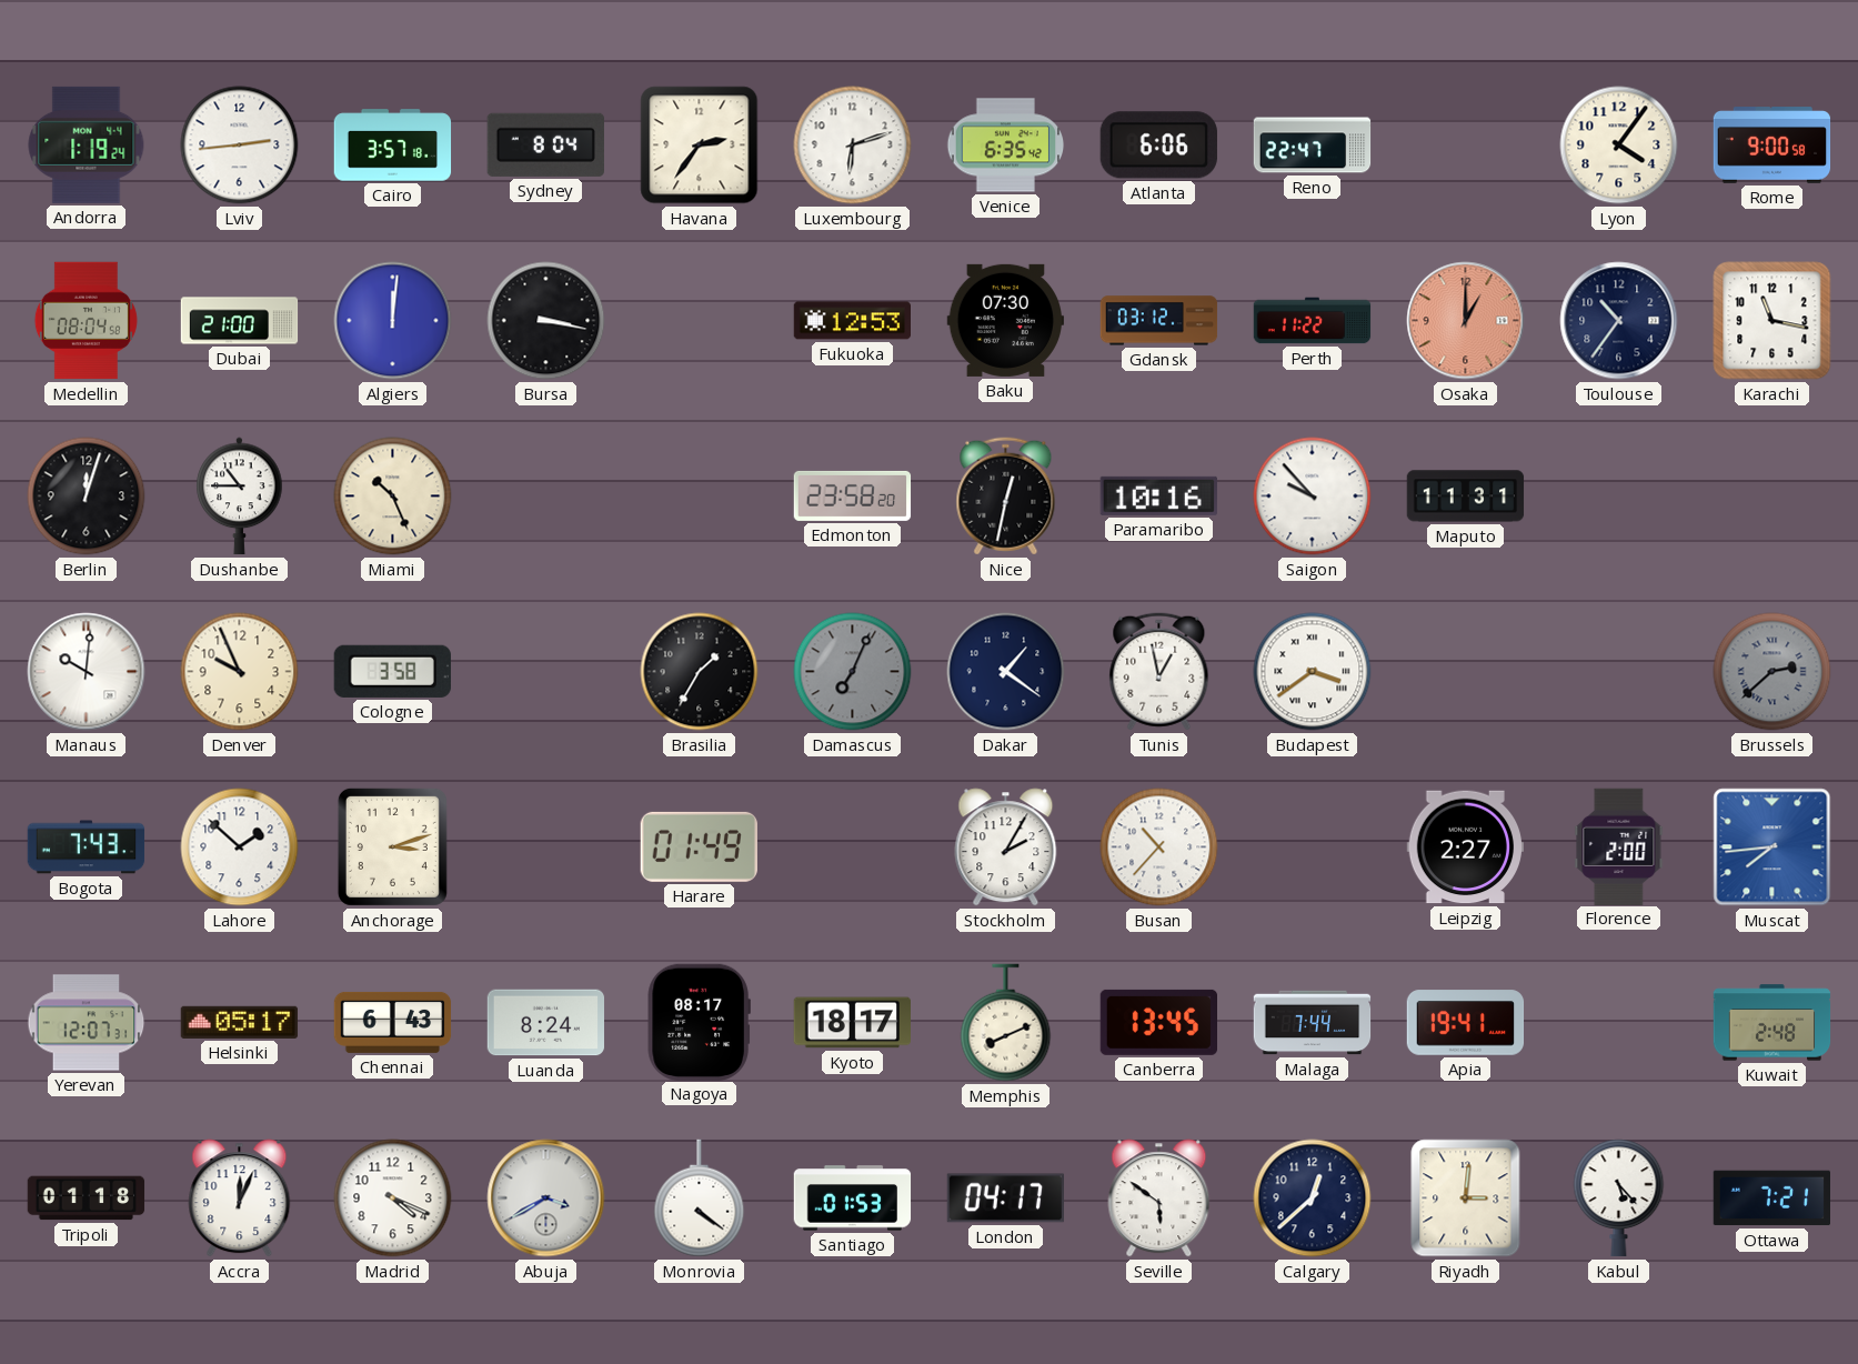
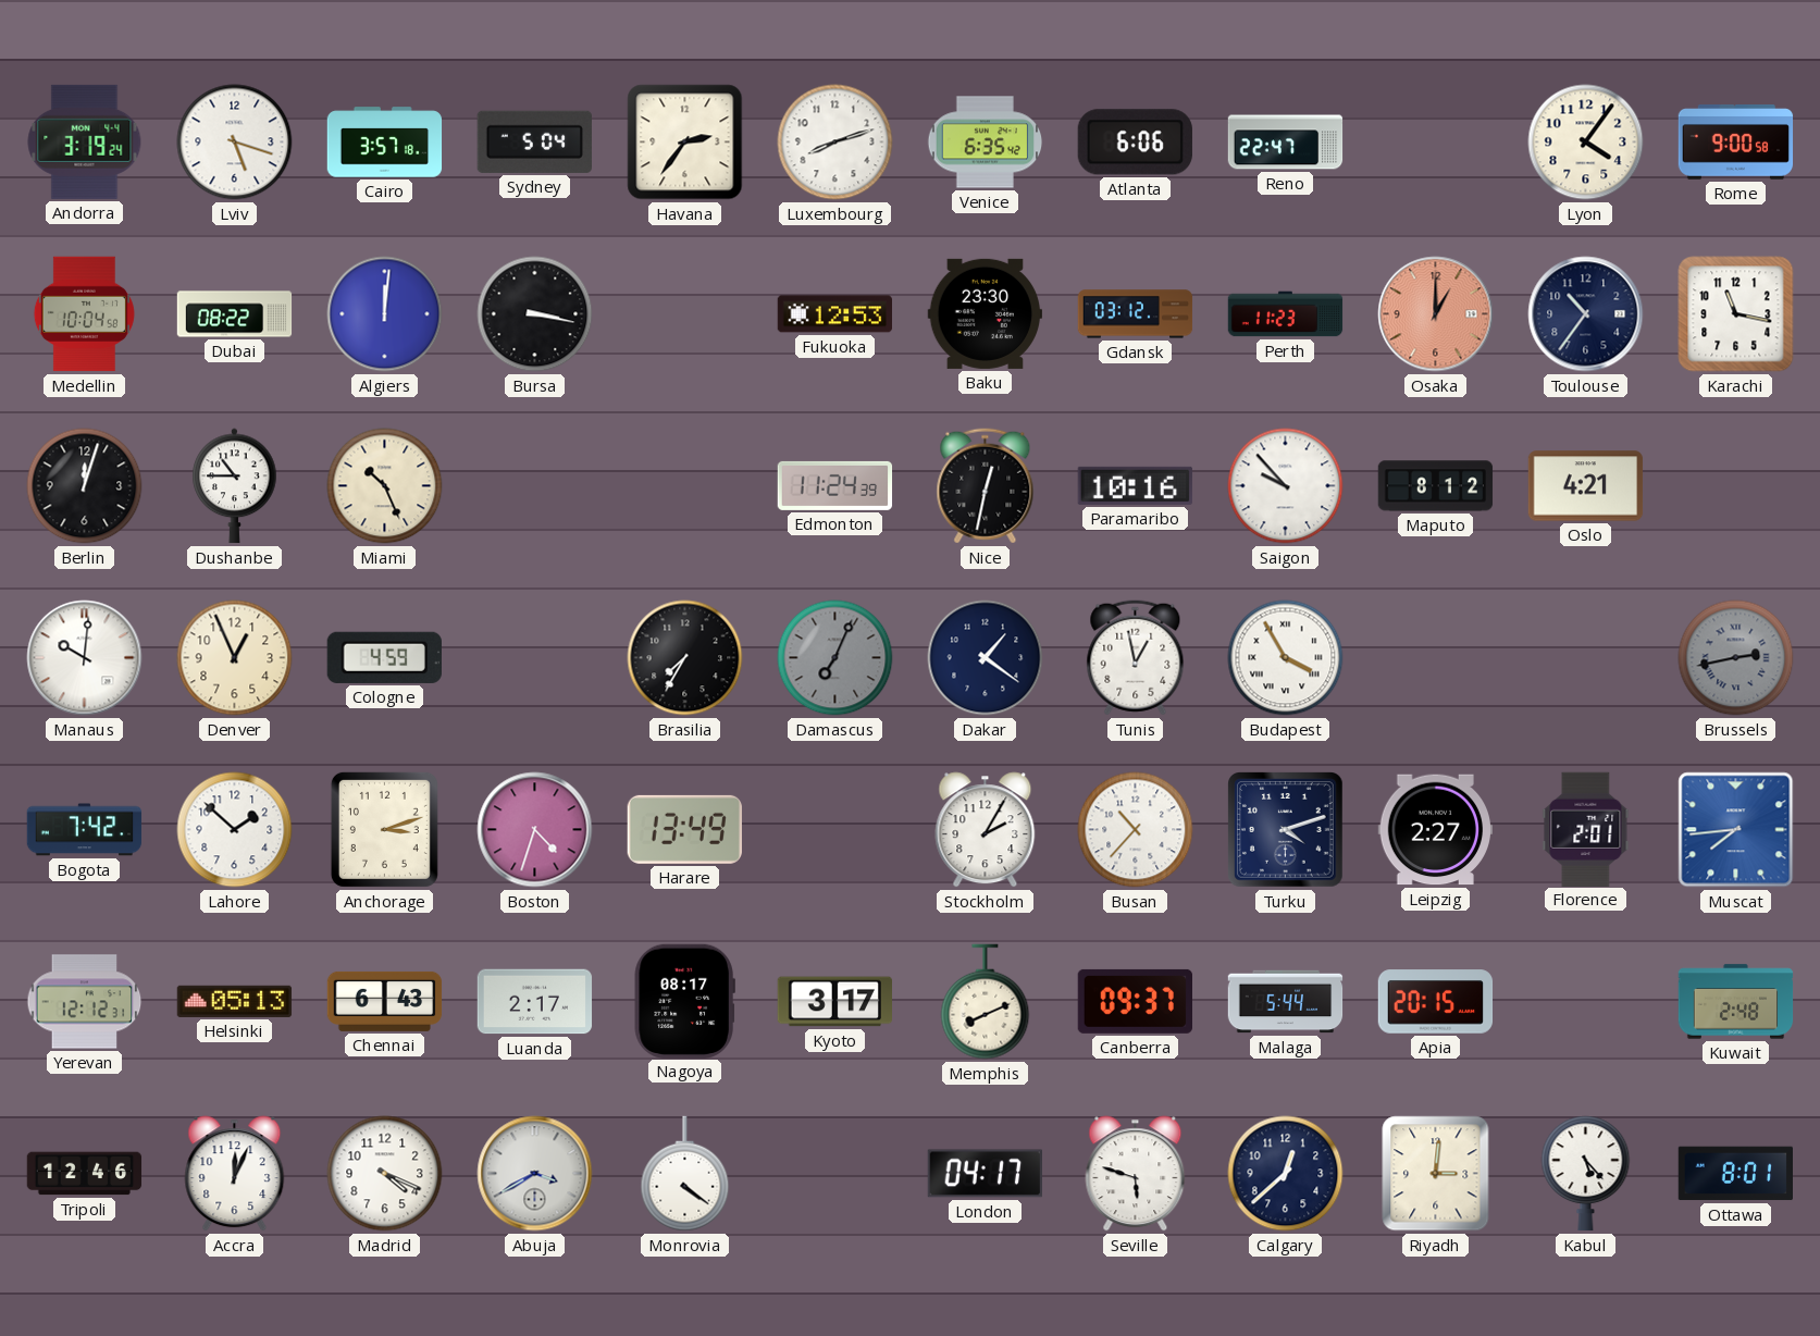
Andorra: 1:19 -> 3:19
Lviv: 2:44 -> 5:18
Sydney: 8:04 -> 5:04
Luxembourg: 6:12 -> 8:12
Medellin: 08:04 -> 10:04
Dubai: 21:00 -> 08:22
Baku: 07:30 -> 23:30
Perth: 11:22 -> 11:23
Edmonton: 23:58 -> 11:24
Maputo: 11:31 -> 8:12
Oslo: none -> 4:21
Denver: 9:56 -> 12:56
Cologne: 3:58 -> 4:59
Brasilia: 1:35 -> 7:35
Budapest: 3:39 -> 3:55
Brussels: 2:38 -> 2:43
Bogota: 7:43 -> 7:42
Boston: none -> 4:33
Harare: 01:49 -> 13:49
Turku: none -> 4:12
Florence: 2:00 -> 2:01
Yerevan: 12:07 -> 12:12
Helsinki: 05:17 -> 05:13
Luanda: 8:24 -> 2:17
Kyoto: 18:17 -> 3:17
Canberra: 13:45 -> 09:37
Malaga: 7:44 -> 5:44
Apia: 19:41 -> 20:15
Tripoli: 01:18 -> 12:46
Santiago: 01:53 -> none
Seville: 5:51 -> 5:48
Ottawa: 7:21 -> 8:01
